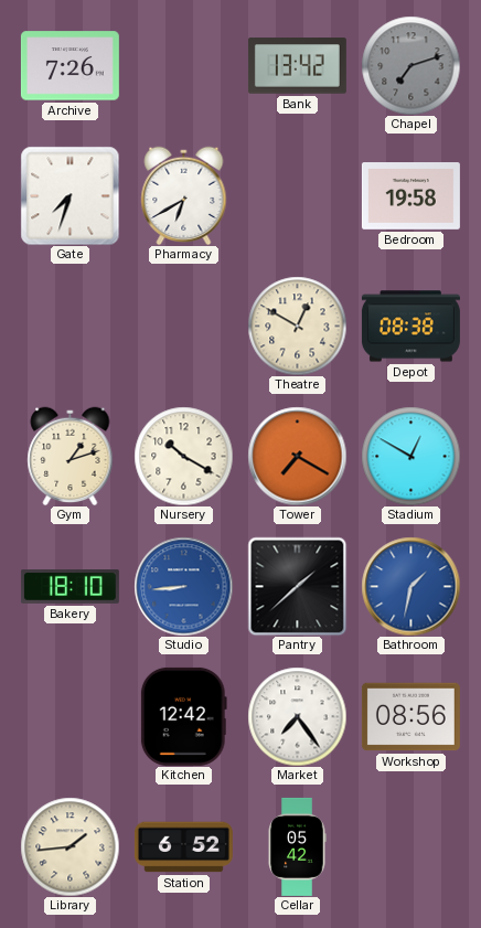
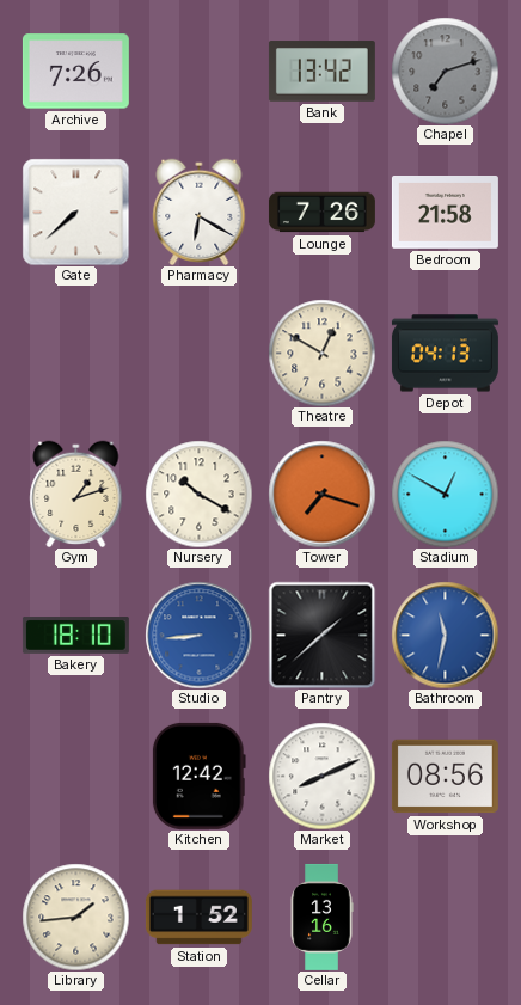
Gate: 7:33 -> 7:38
Pharmacy: 6:40 -> 6:20
Lounge: none -> 7:26
Bedroom: 19:58 -> 21:58
Depot: 08:38 -> 04:13
Tower: 7:20 -> 7:18
Bathroom: 1:32 -> 11:32
Market: 7:24 -> 8:11
Station: 6:52 -> 1:52
Cellar: 05:42 -> 13:16
